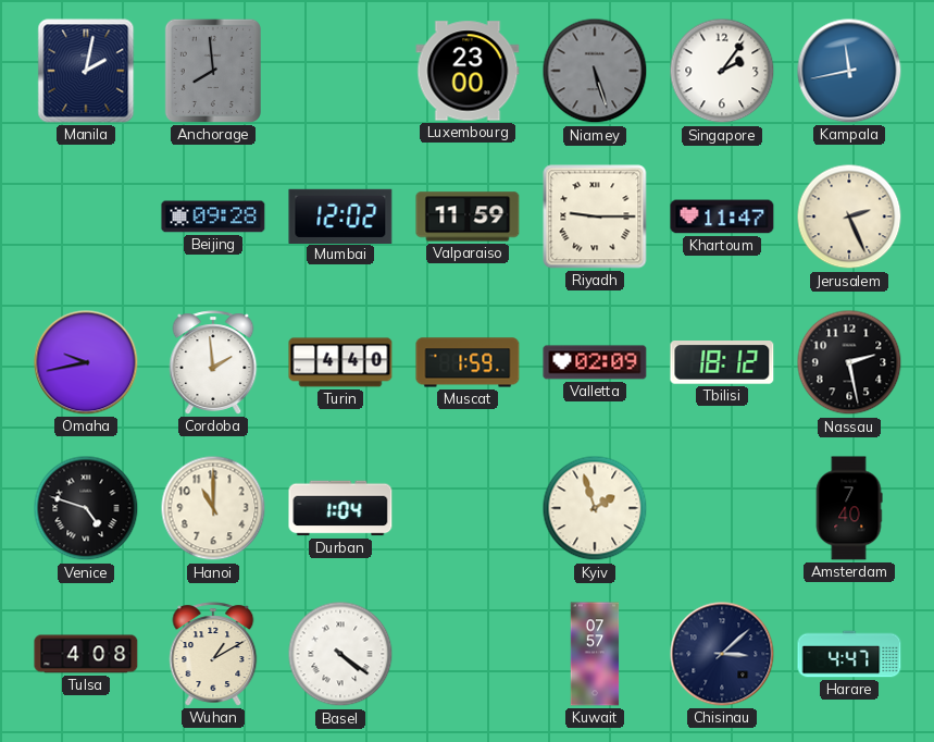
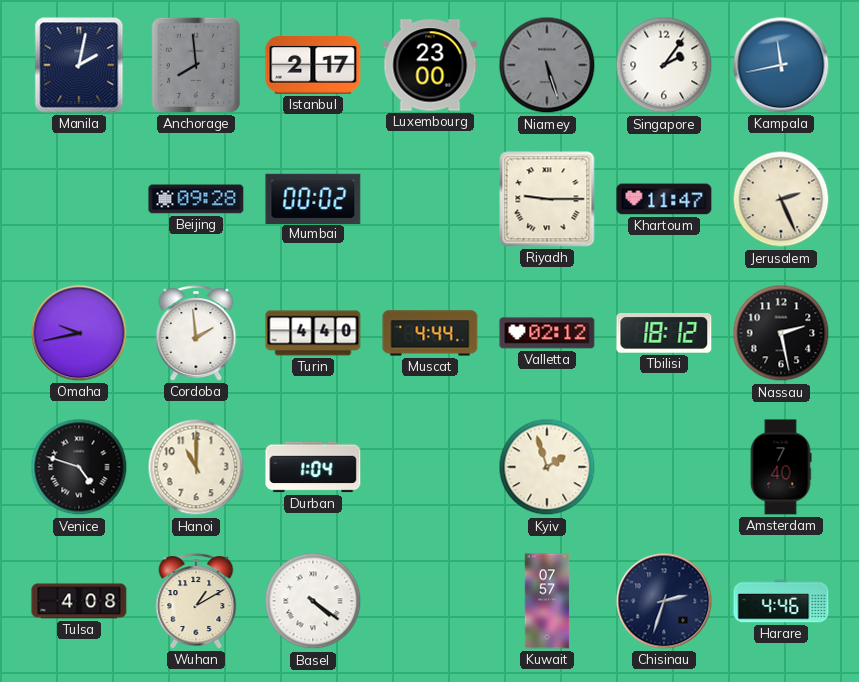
Istanbul: none -> 2:17
Mumbai: 12:02 -> 00:02
Valparaiso: 11:59 -> none
Muscat: 1:59 -> 4:44
Valletta: 02:09 -> 02:12
Chisinau: 3:08 -> 2:33
Harare: 4:47 -> 4:46
